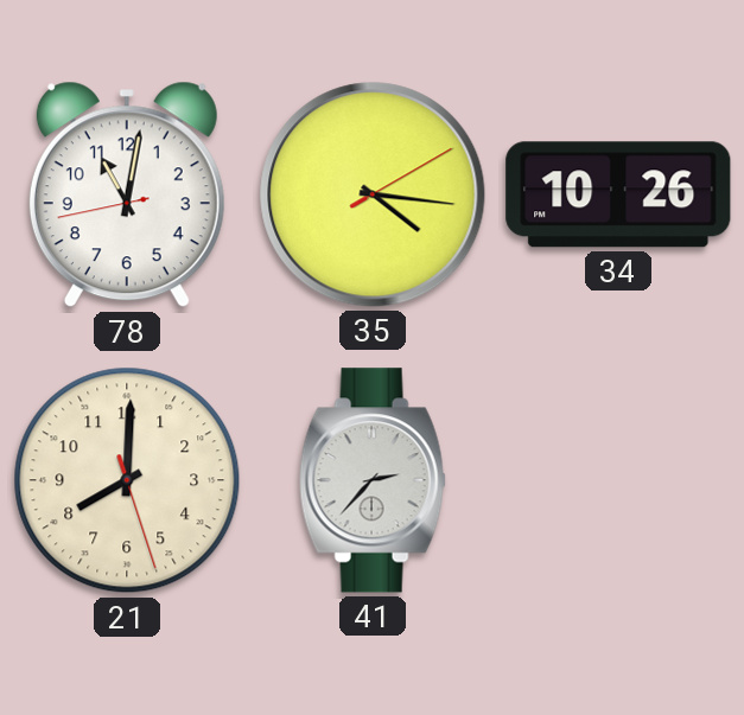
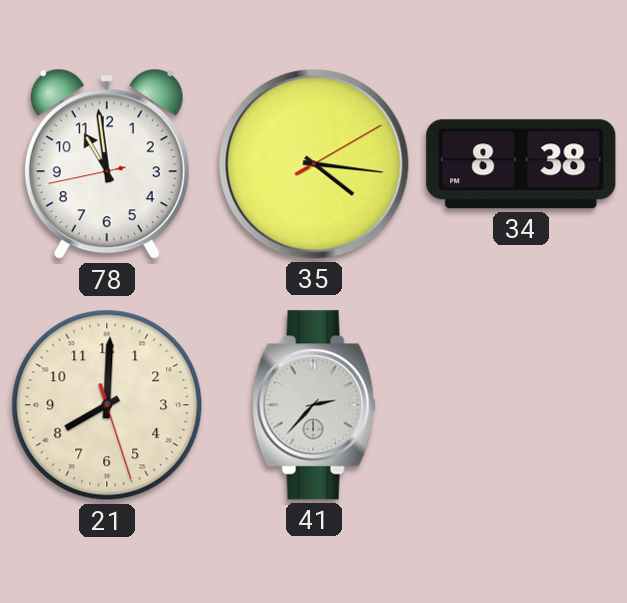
78: 11:01 -> 10:58
34: 10:26 -> 8:38
